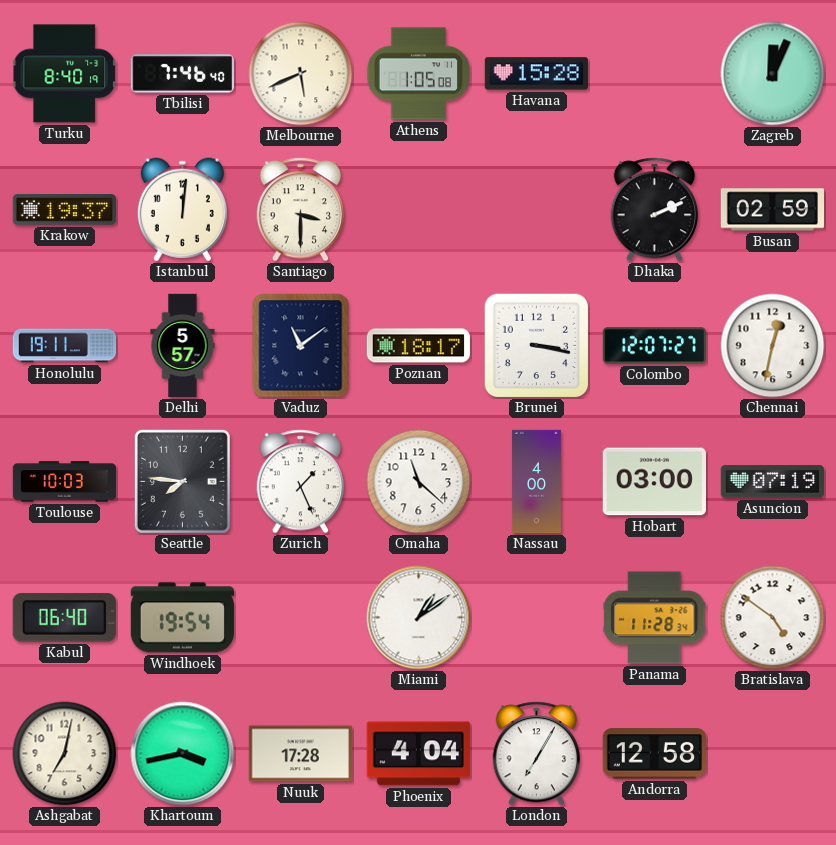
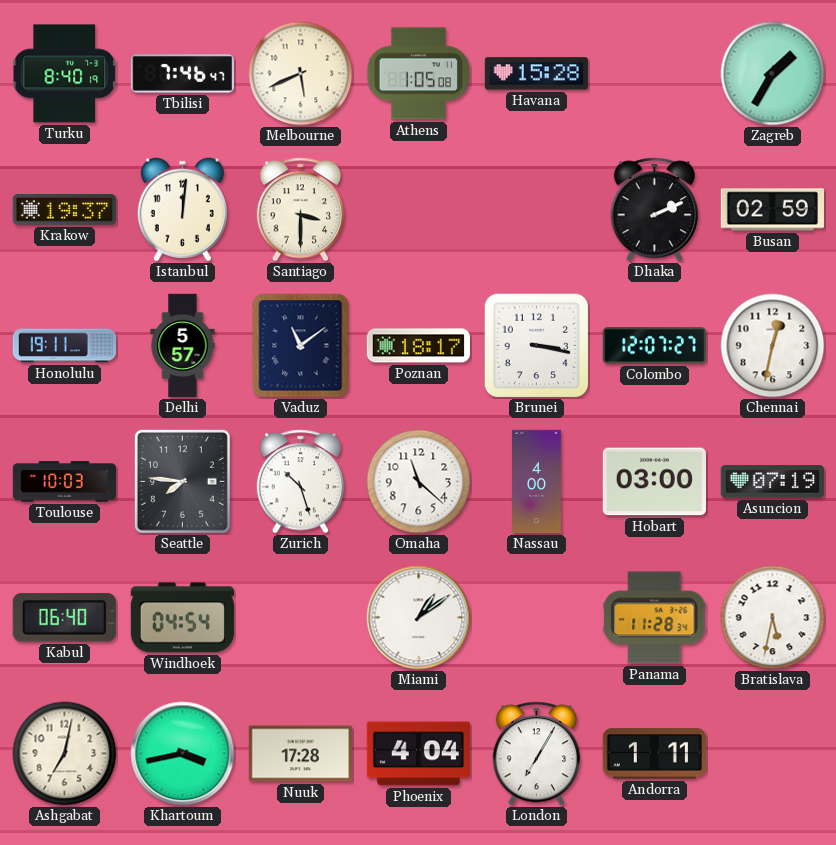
Tbilisi: 7:46:40 -> 7:46:47
Zagreb: 12:04 -> 1:35
Zurich: 1:26 -> 10:27
Windhoek: 19:54 -> 04:54
Bratislava: 4:51 -> 5:32
Andorra: 12:58 -> 1:11
